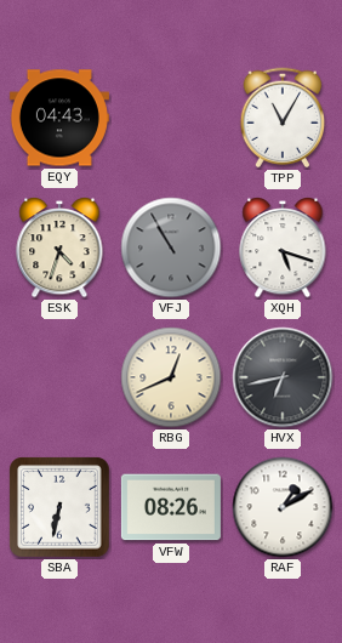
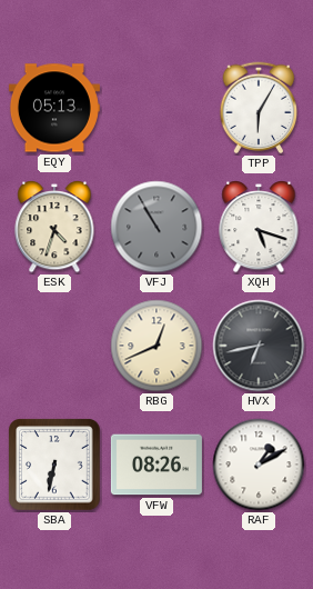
EQY: 04:43 -> 05:13
TPP: 11:05 -> 6:05
